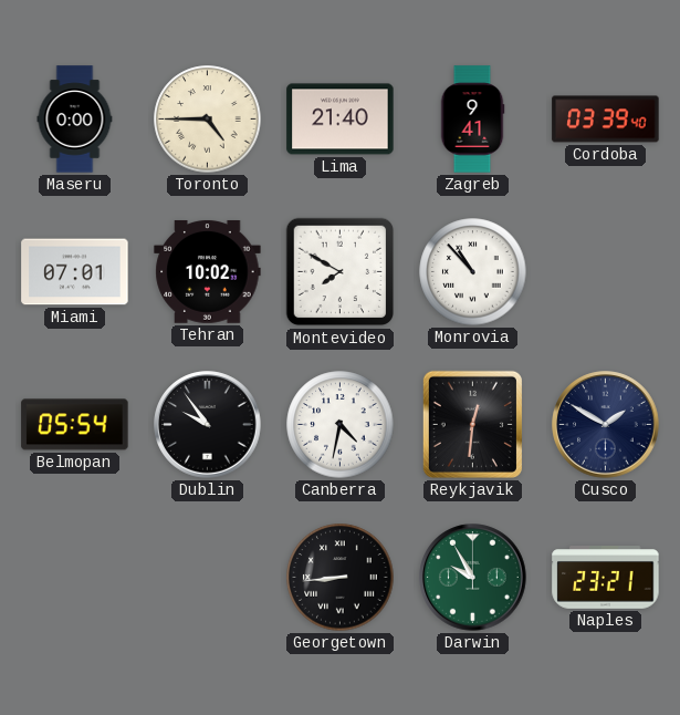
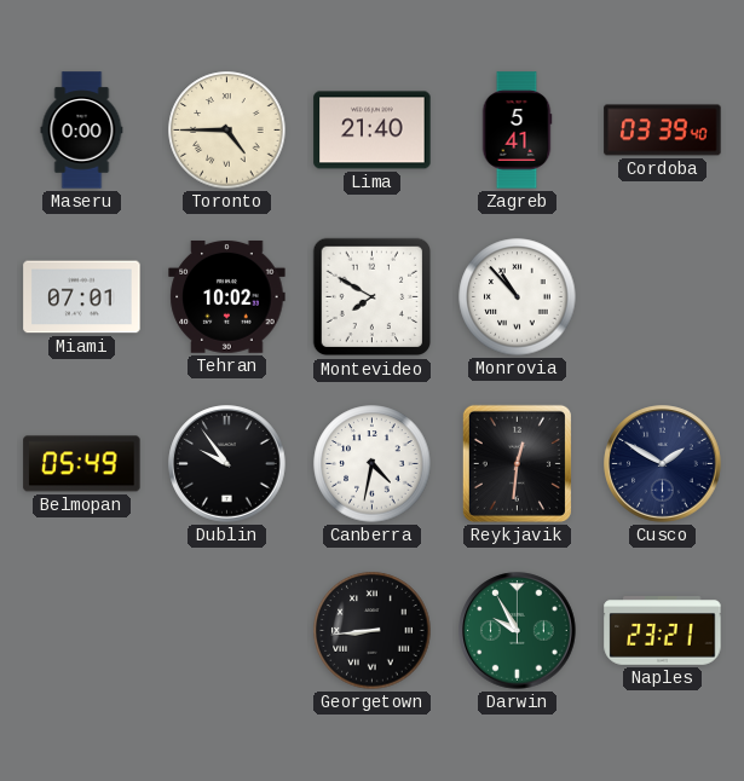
Zagreb: 9:41 -> 5:41
Belmopan: 05:54 -> 05:49
